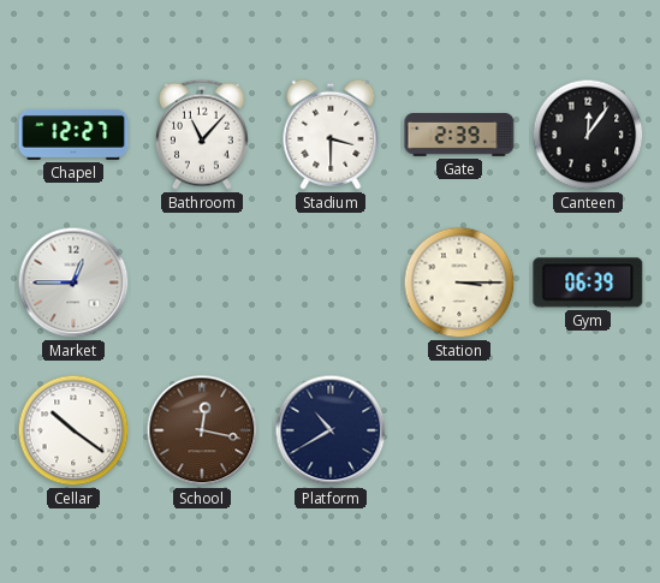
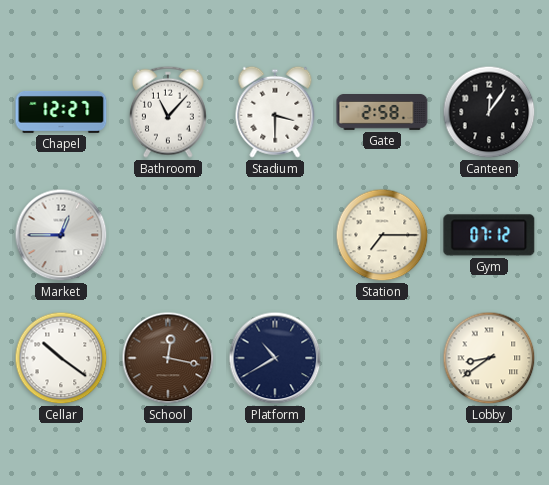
Gate: 2:39 -> 2:58
Station: 3:15 -> 7:15
Gym: 06:39 -> 07:12
Lobby: none -> 8:39
